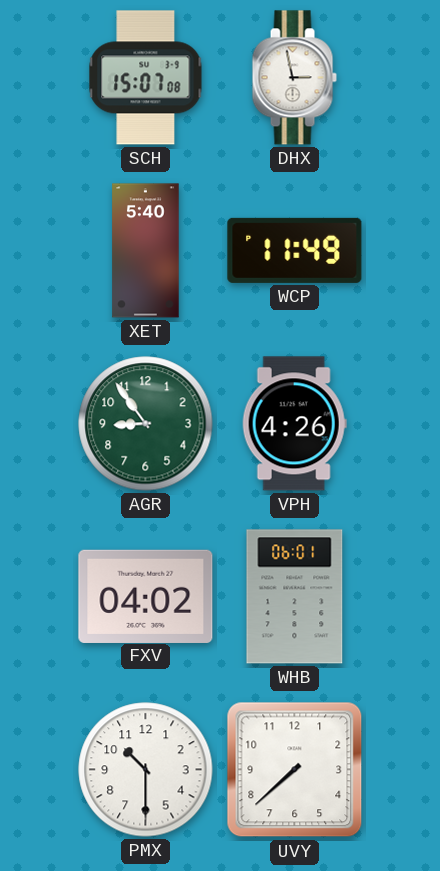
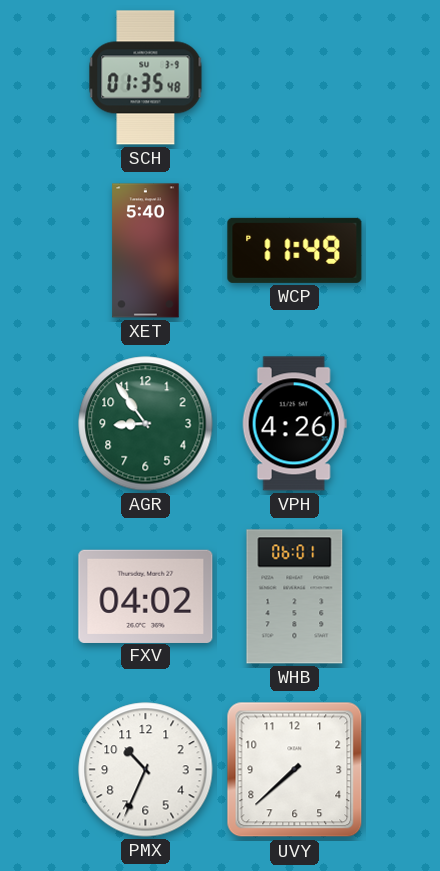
SCH: 15:07 -> 01:35
DHX: 2:58 -> none
PMX: 10:30 -> 10:34
